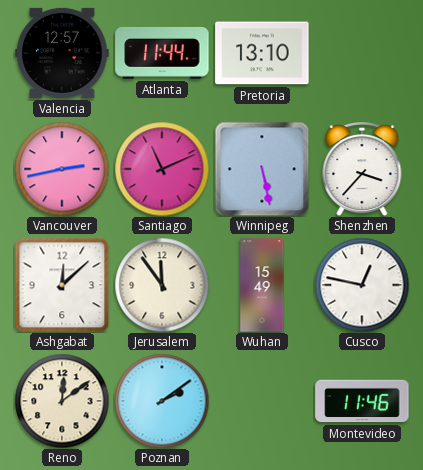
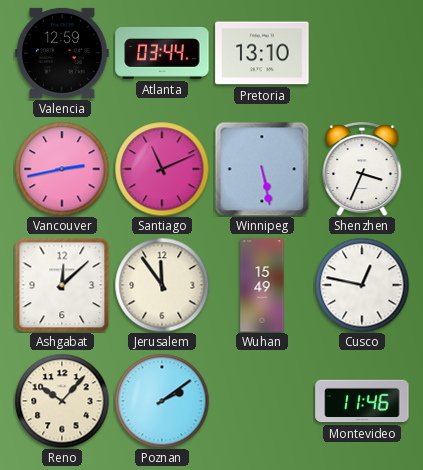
Valencia: 12:57 -> 12:59
Atlanta: 11:44 -> 03:44
Shenzhen: 3:37 -> 3:34
Reno: 12:09 -> 10:07
